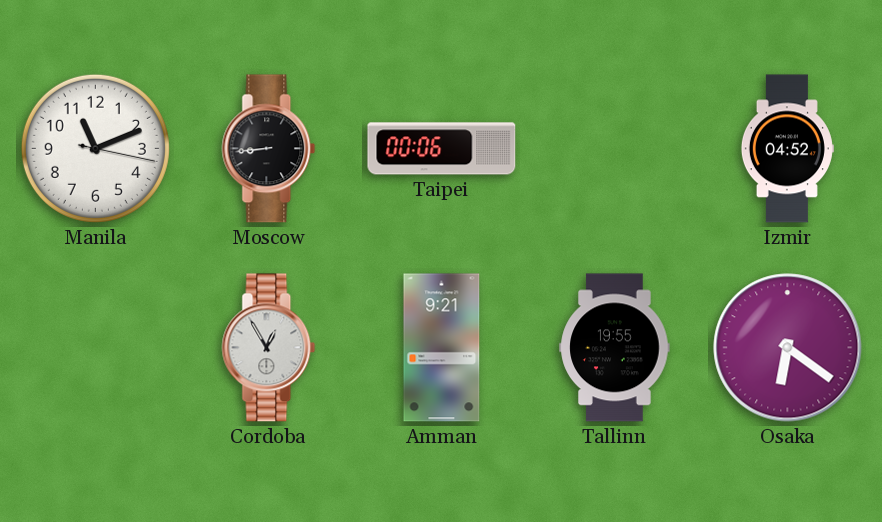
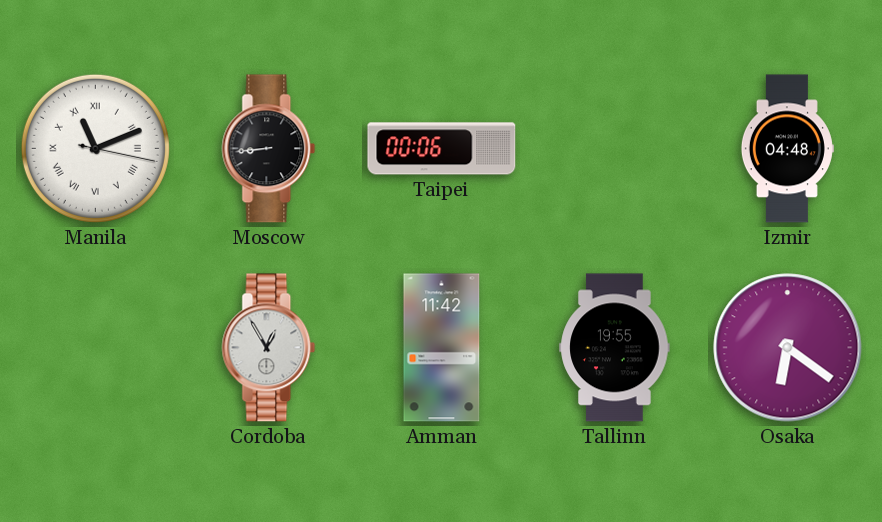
Manila numerals: Arabic -> Roman
Izmir: 04:52 -> 04:48
Amman: 9:21 -> 11:42
